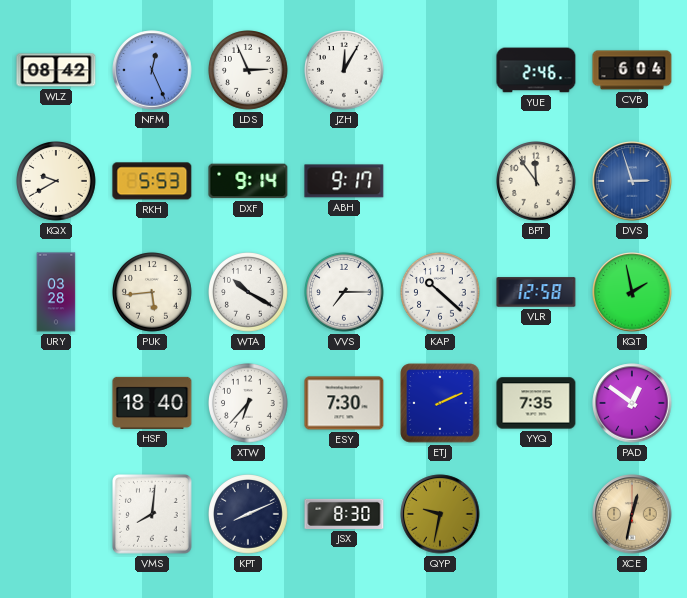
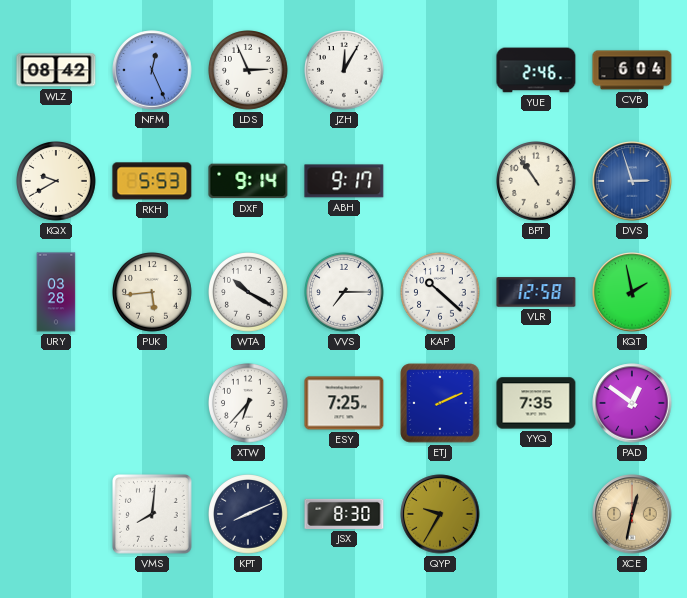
BPT: 11:54 -> 10:54
HSF: 18:40 -> none
ESY: 7:30 -> 7:25
QYP: 9:32 -> 9:35
